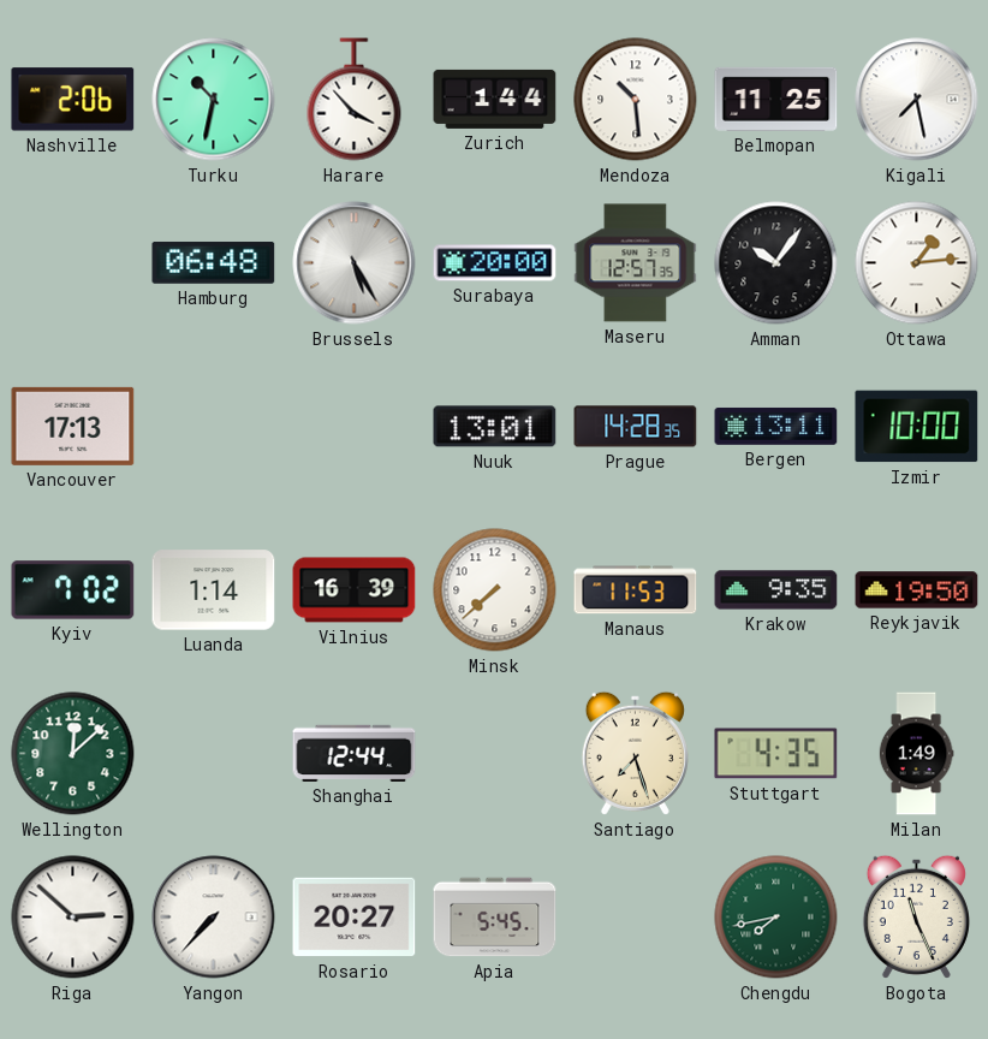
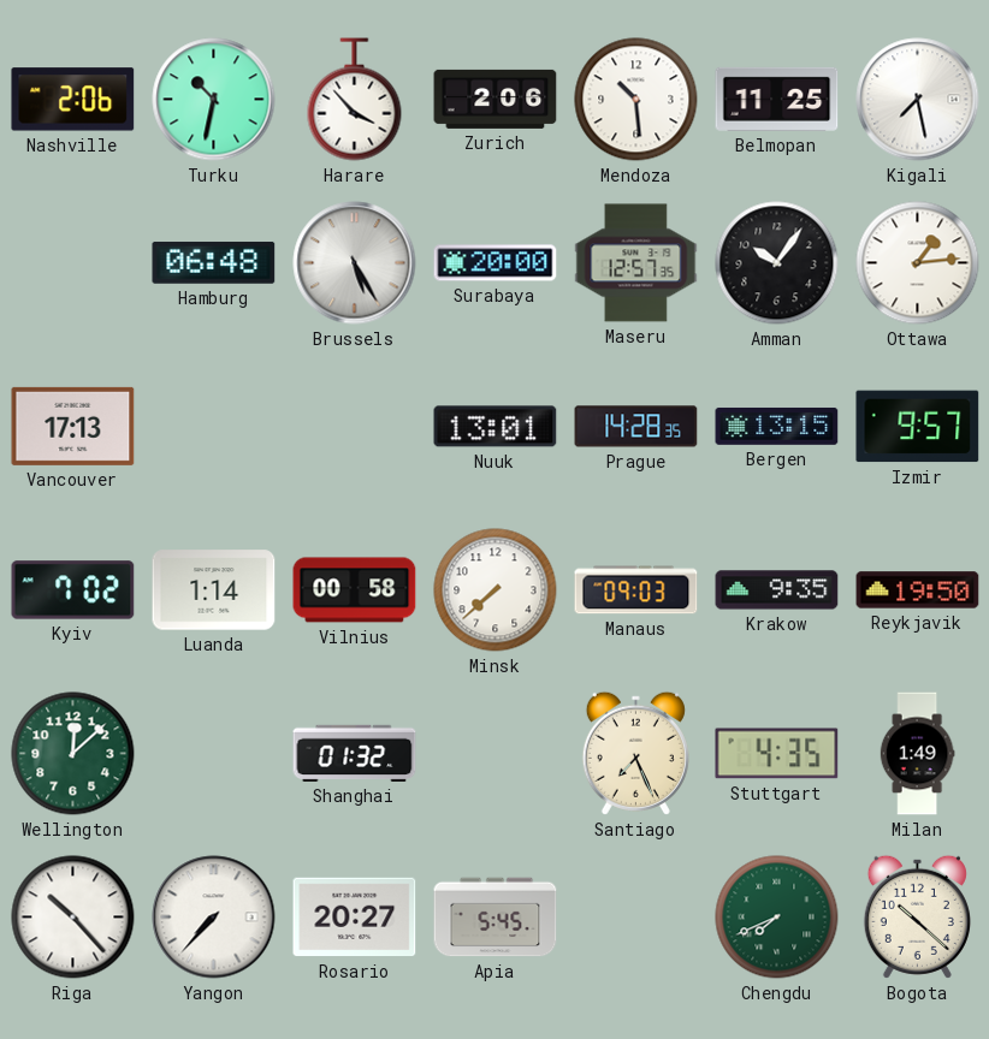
Zurich: 1:44 -> 2:06
Bergen: 13:11 -> 13:15
Izmir: 10:00 -> 9:57
Vilnius: 16:39 -> 00:58
Manaus: 11:53 -> 09:03
Shanghai: 12:44 -> 01:32
Santiago: 7:27 -> 7:26
Riga: 2:52 -> 10:23
Chengdu: 7:43 -> 7:41
Bogota: 11:26 -> 10:22
